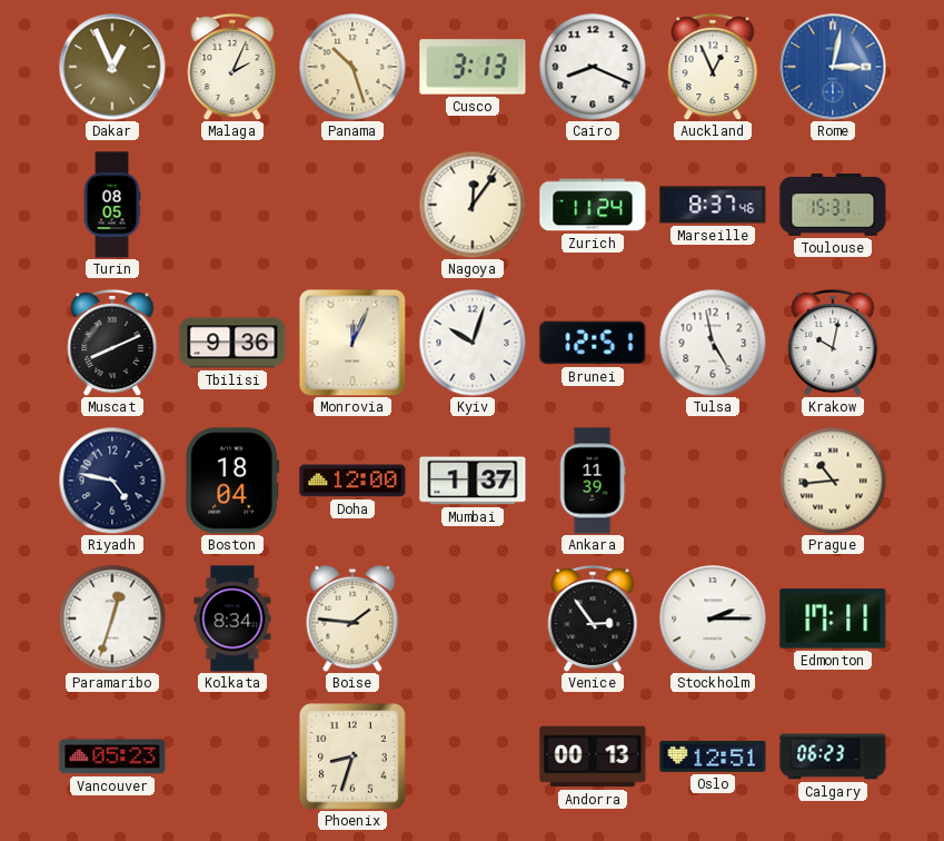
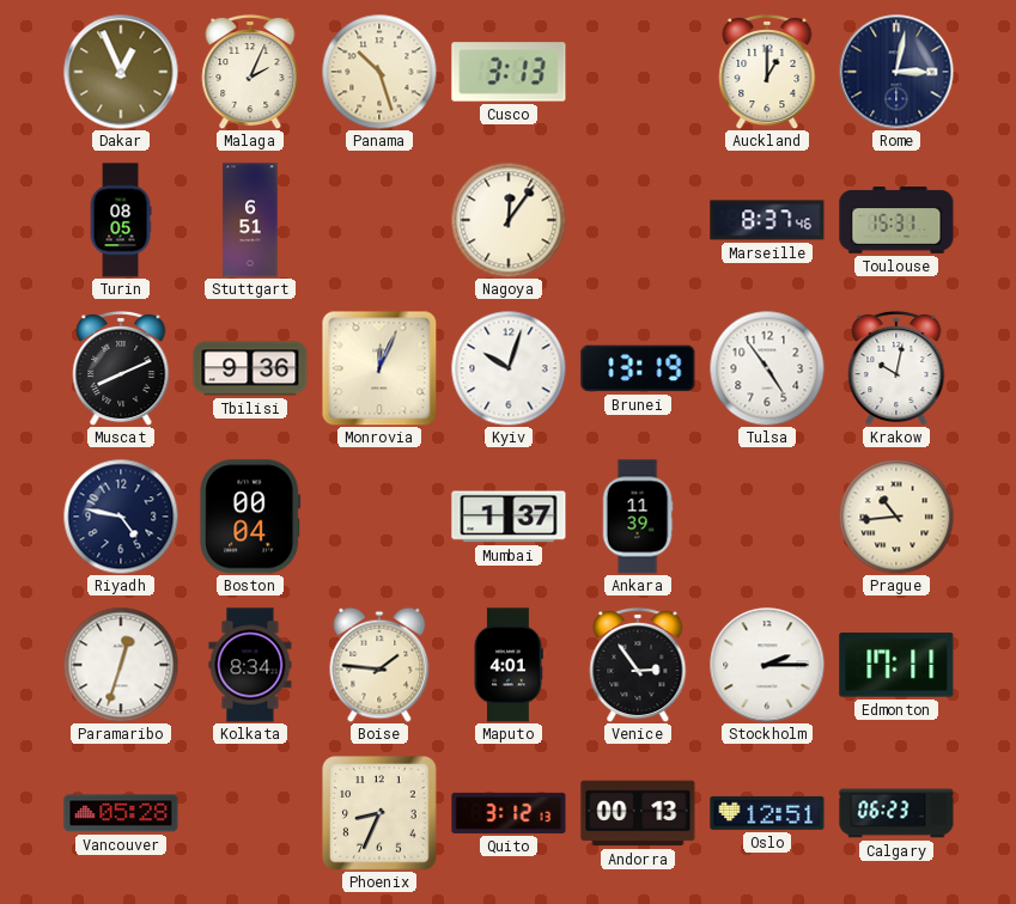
Cairo: 8:19 -> none
Auckland: 12:56 -> 1:00
Rome dial: blue -> navy
Stuttgart: none -> 6:51
Zurich: 11:24 -> none
Brunei: 12:51 -> 13:19
Tulsa: 4:58 -> 4:54
Boston: 18:04 -> 00:04
Doha: 12:00 -> none
Maputo: none -> 4:01
Vancouver: 05:23 -> 05:28
Phoenix: 8:33 -> 8:34
Quito: none -> 3:12
